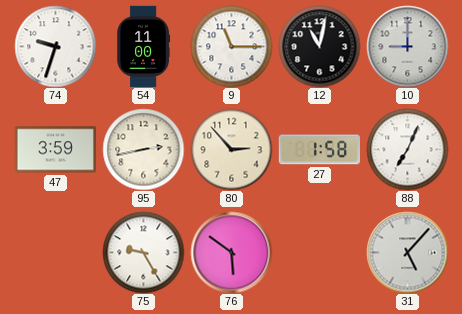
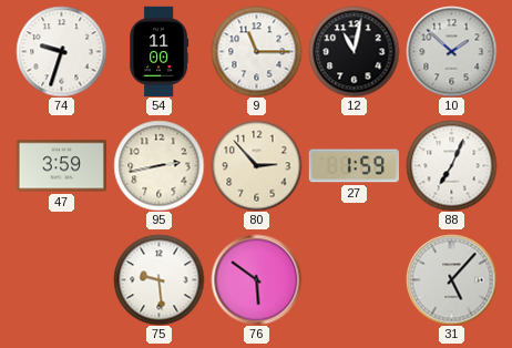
10: 9:00 -> 1:52
27: 1:58 -> 1:59
75: 9:25 -> 9:29
